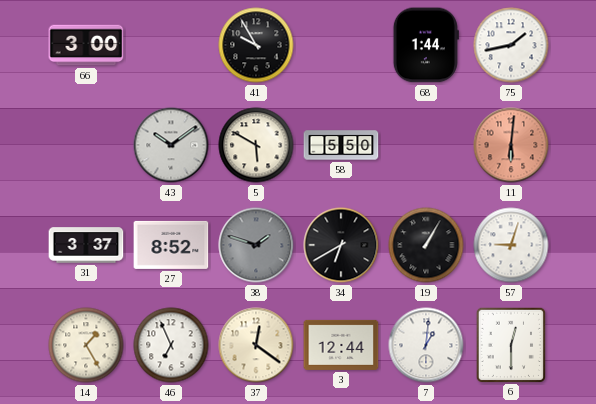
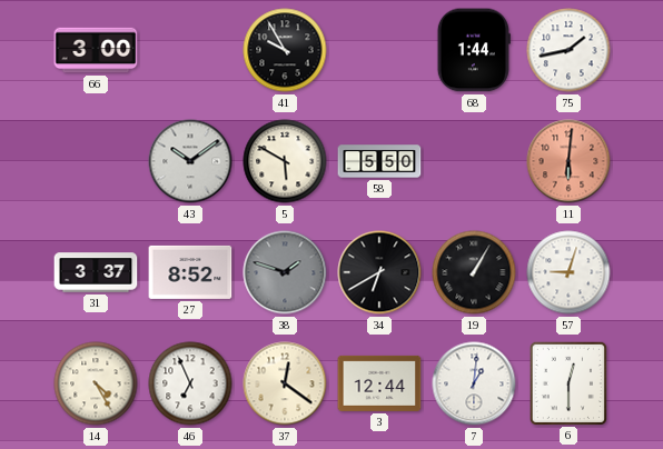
14: 1:25 -> 4:25
